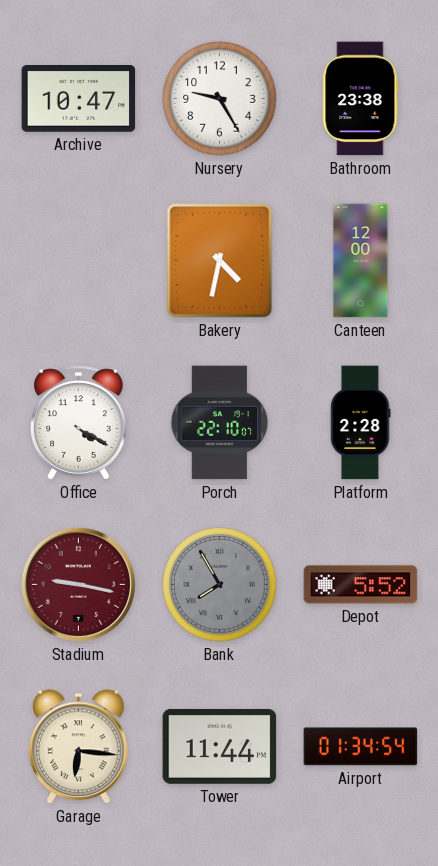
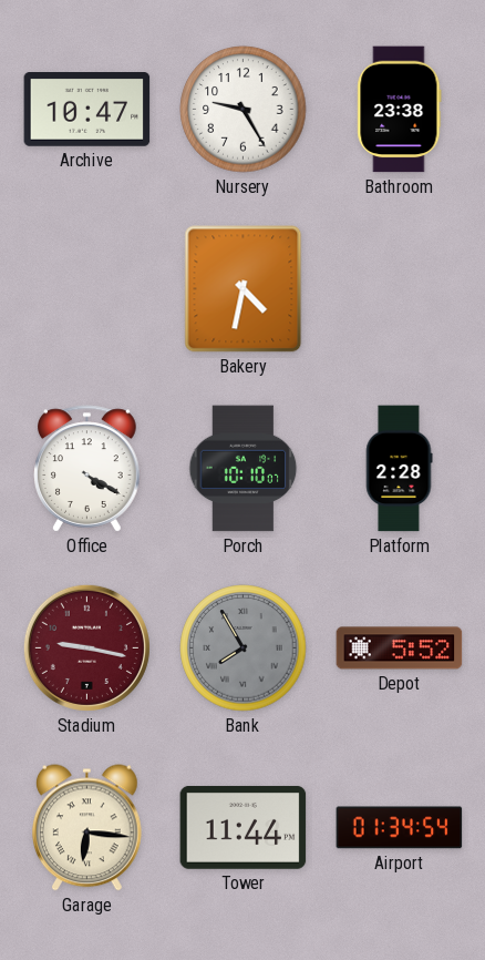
Canteen: 12:00 -> none
Porch: 22:10 -> 10:10
